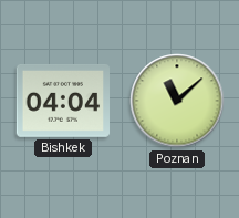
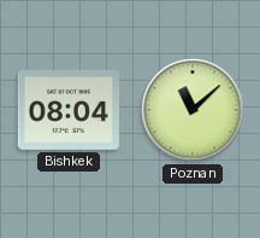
Bishkek: 04:04 -> 08:04
